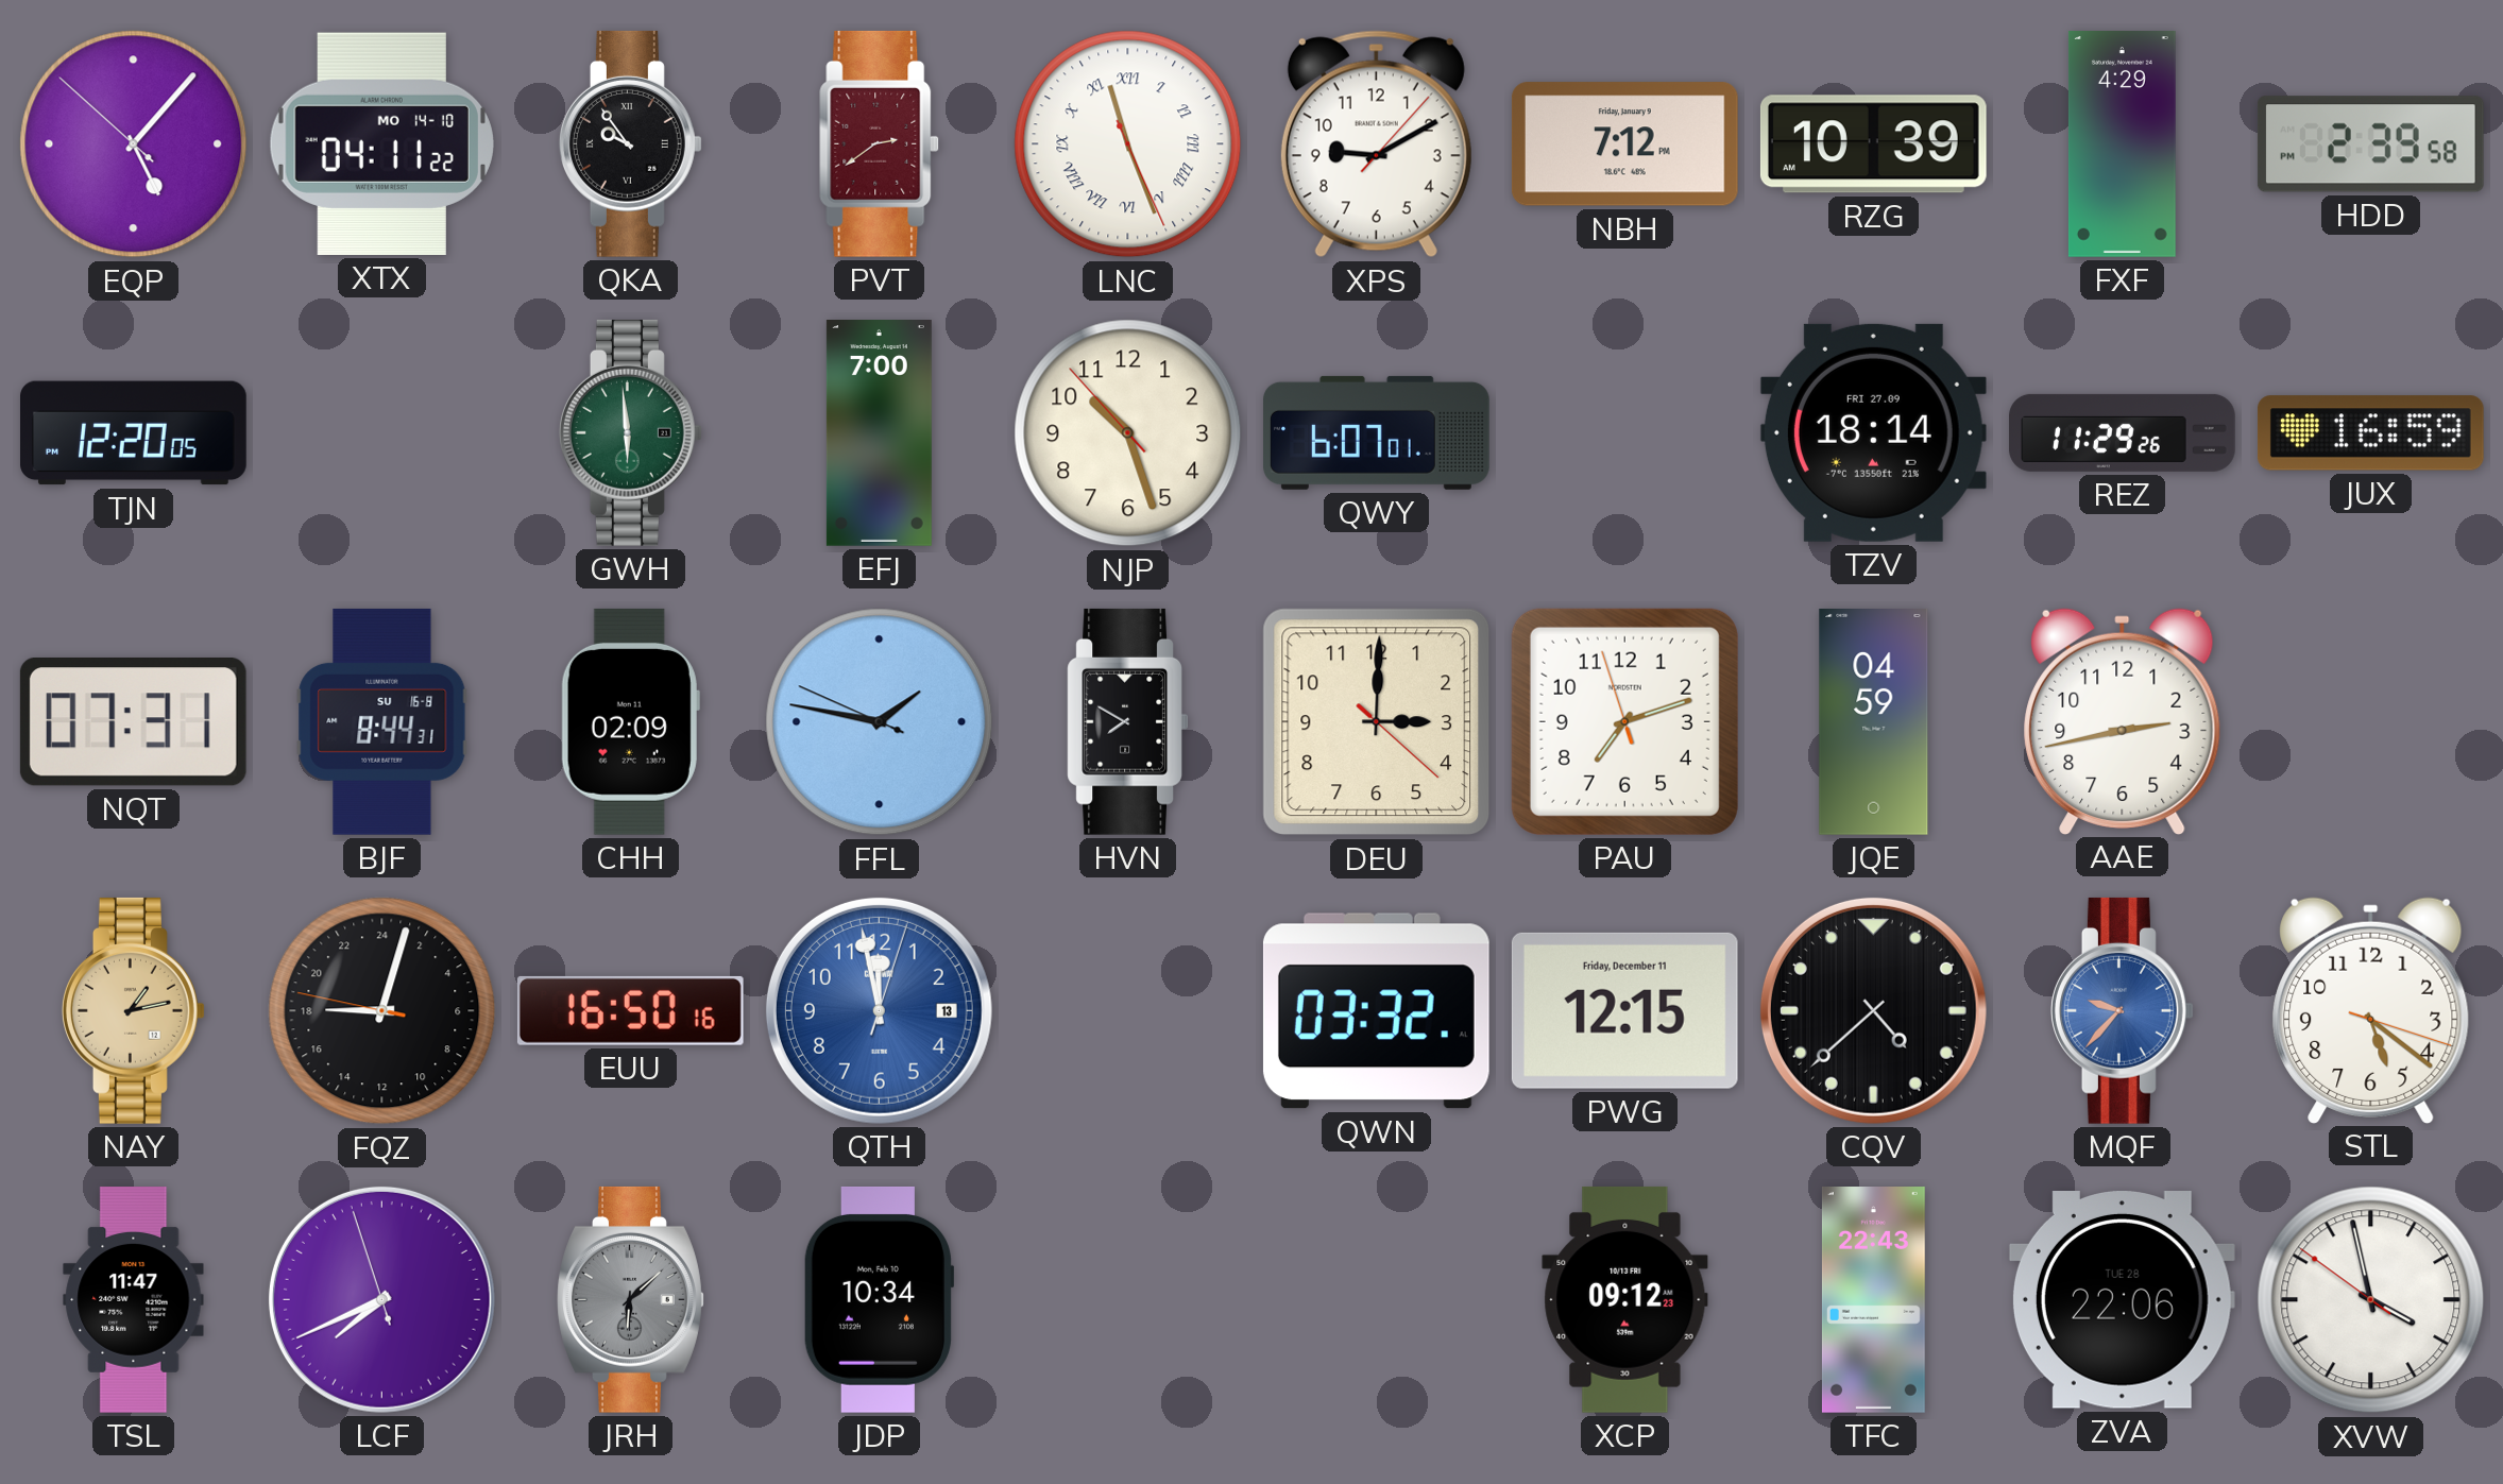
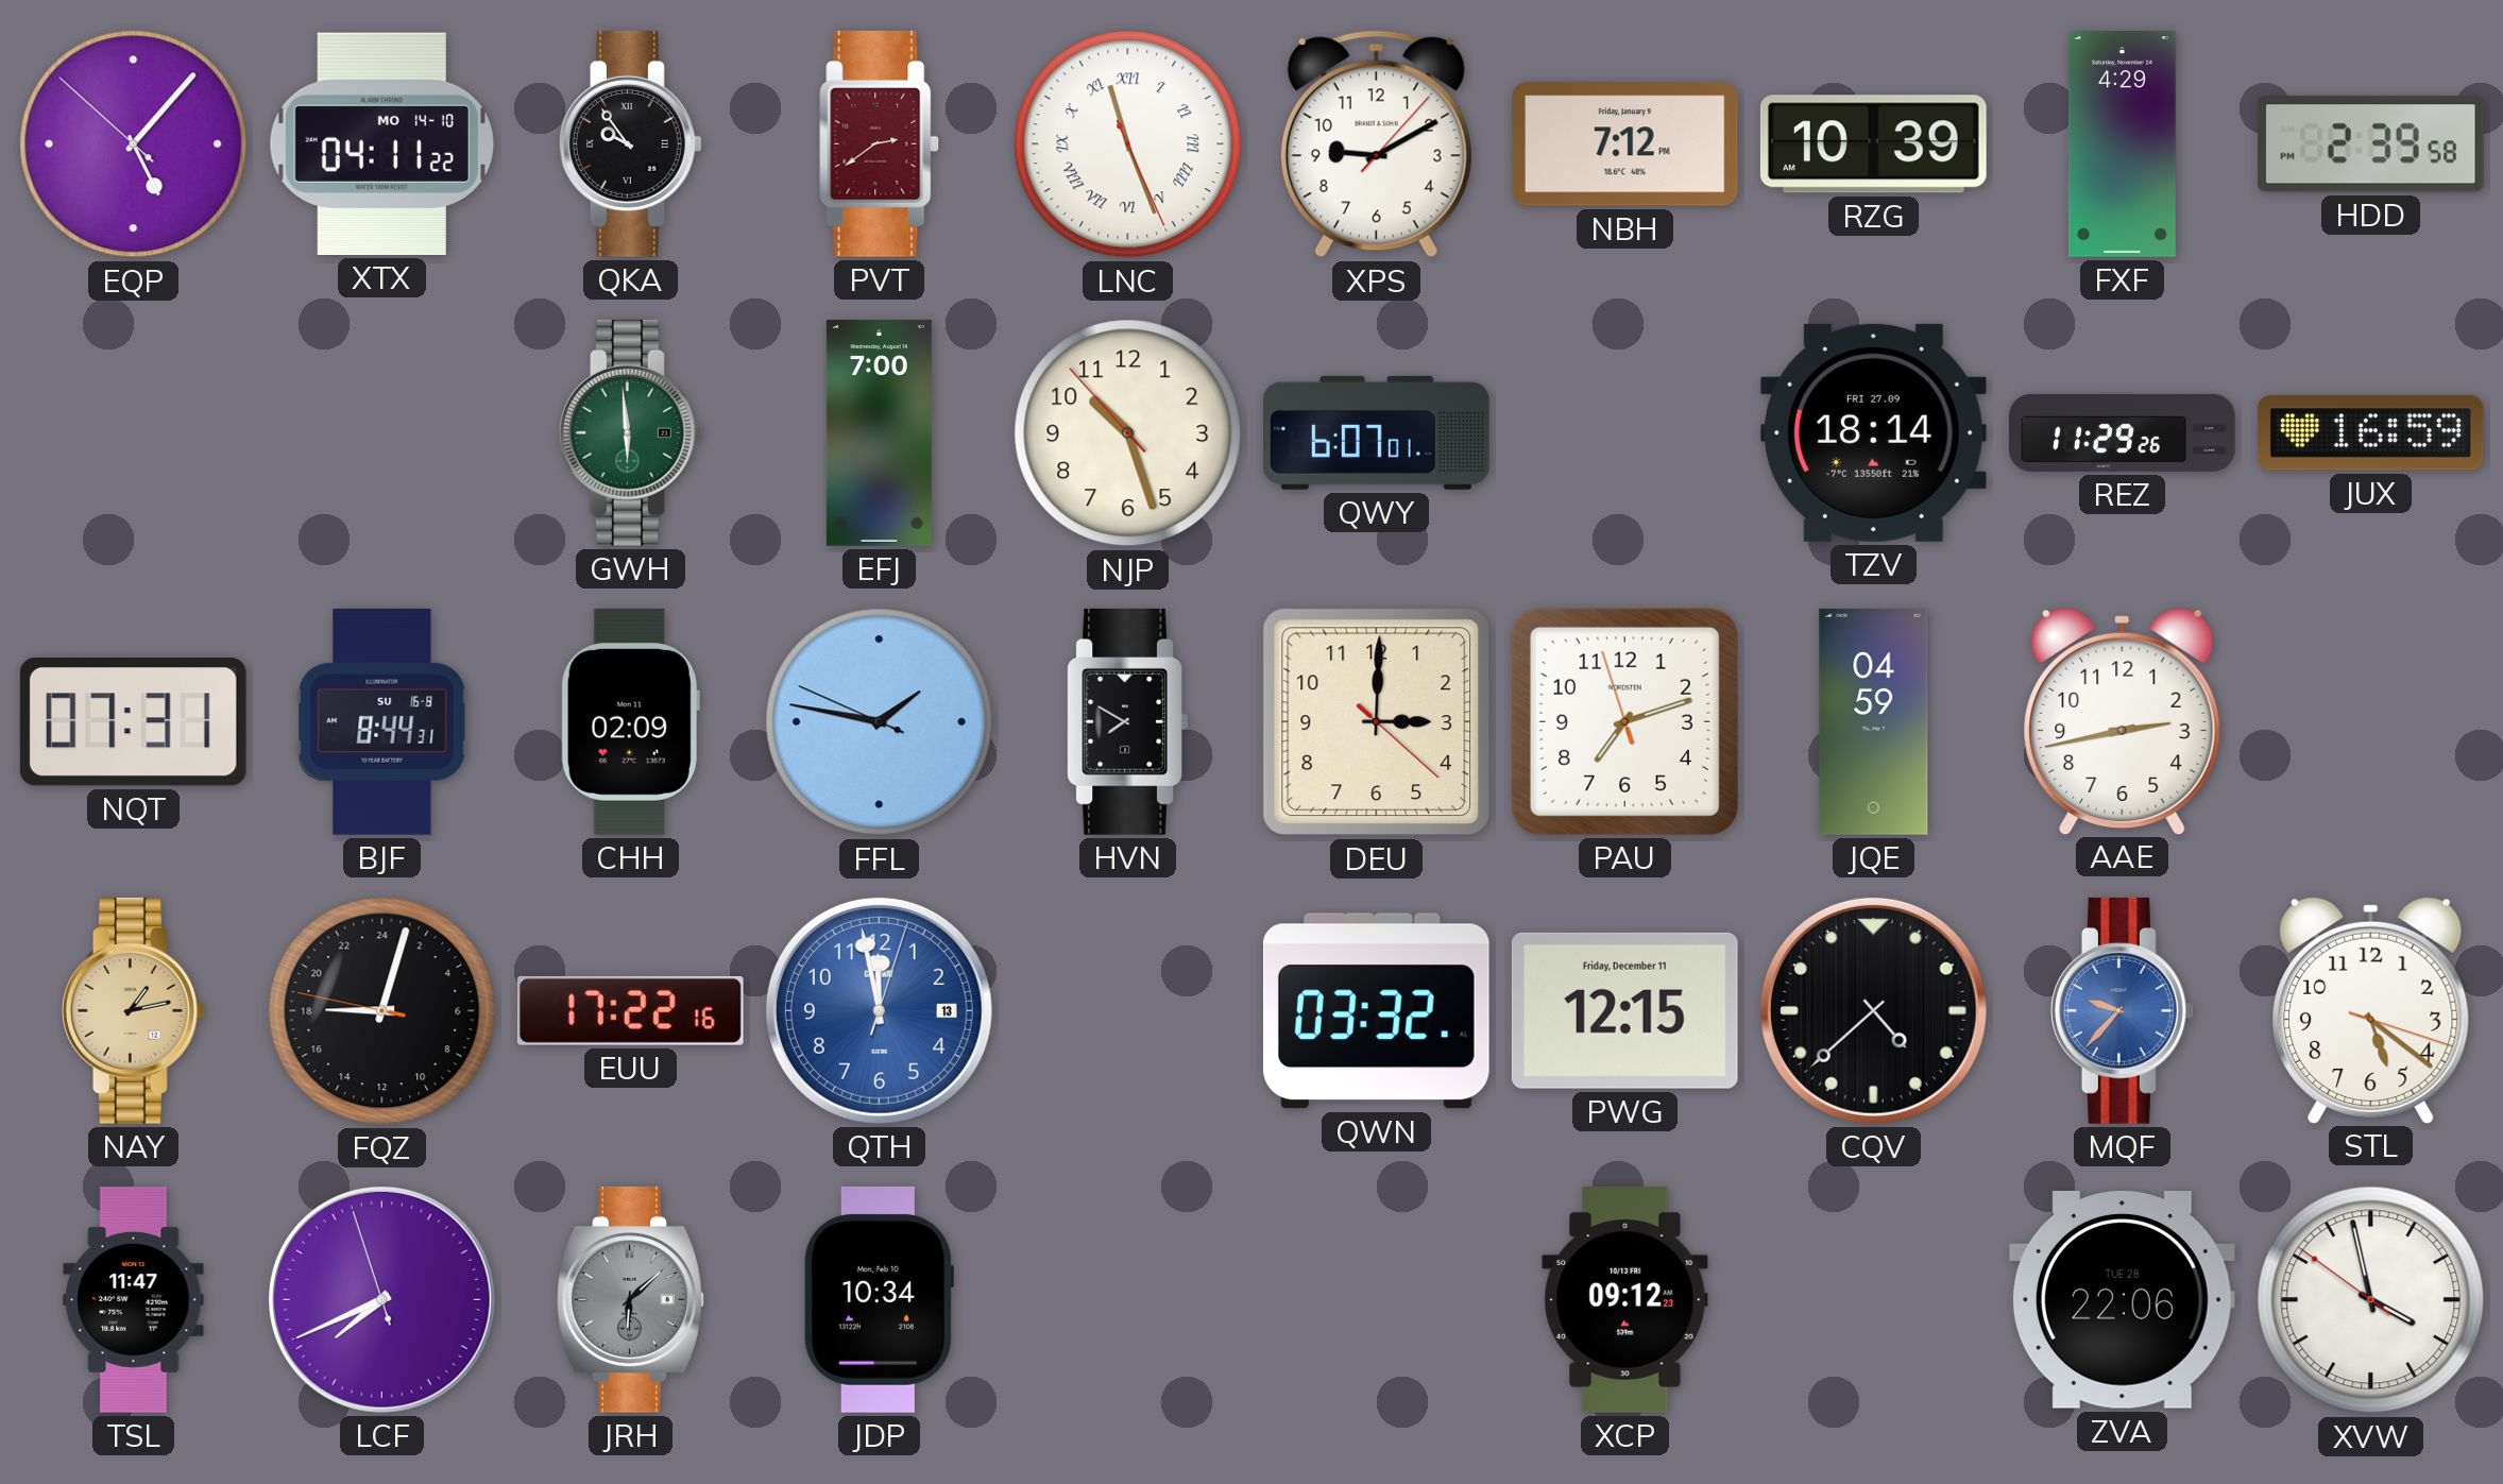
TJN: 12:20 -> none
EUU: 16:50 -> 17:22
TFC: 22:43 -> none
